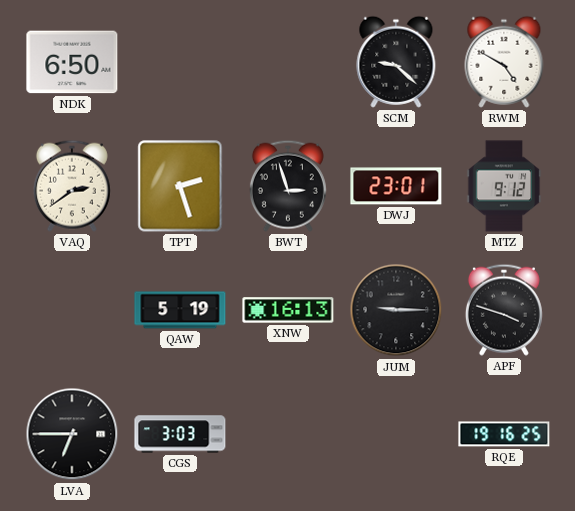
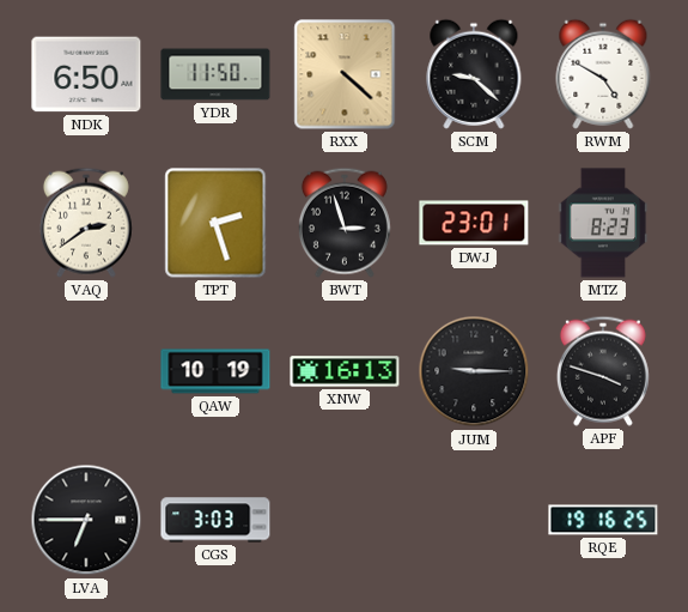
YDR: none -> 11:50
RXX: none -> 4:22
MTZ: 9:12 -> 8:23
QAW: 5:19 -> 10:19
